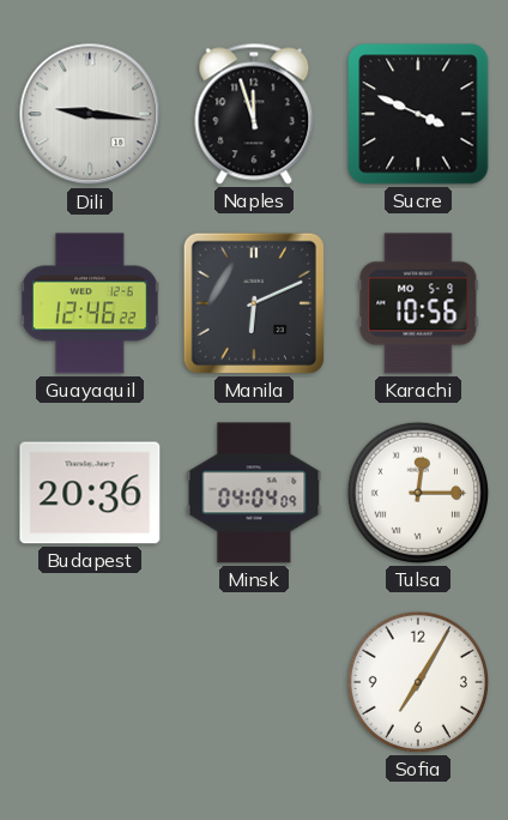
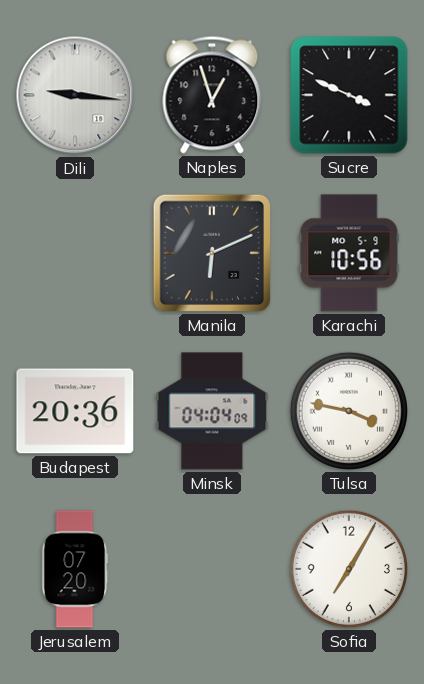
Naples: 11:57 -> 12:57
Guayaquil: 12:46 -> none
Tulsa: 12:15 -> 3:47
Jerusalem: none -> 07:20
